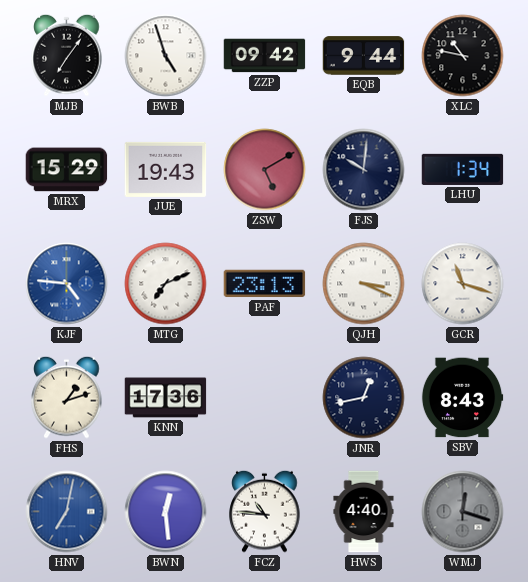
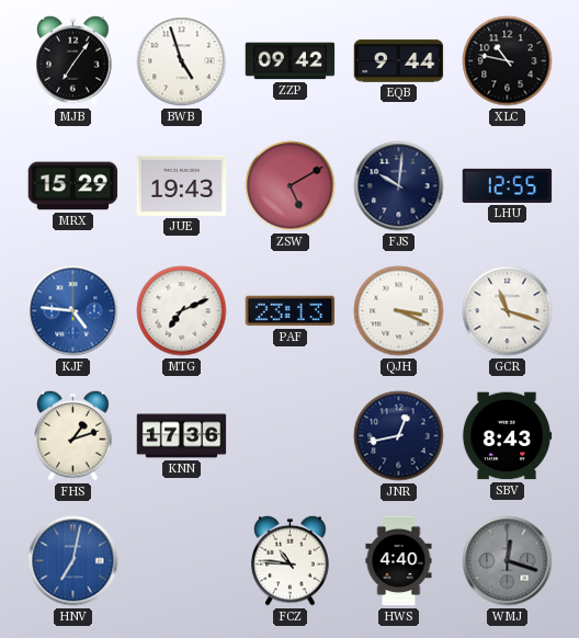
LHU: 1:34 -> 12:55
BWN: 12:29 -> none
